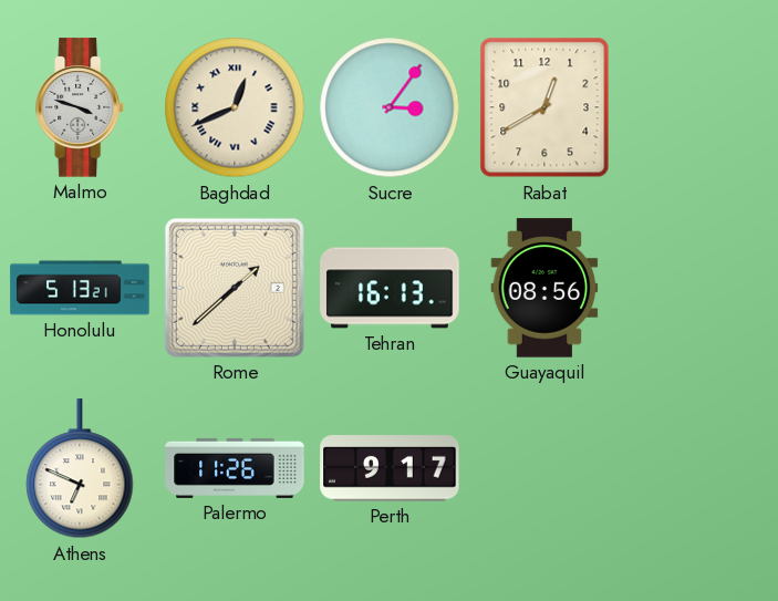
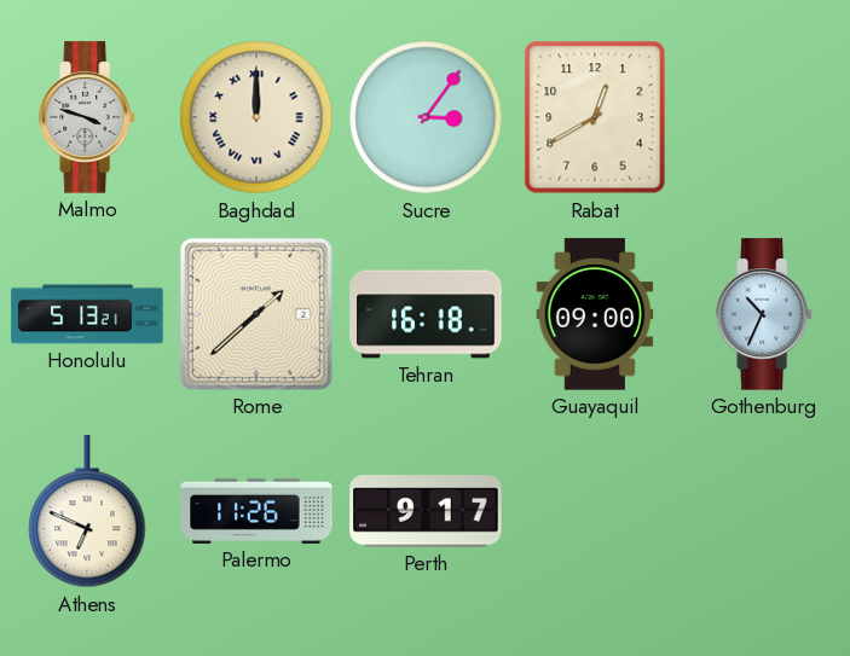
Baghdad: 12:41 -> 12:00
Tehran: 16:13 -> 16:18
Guayaquil: 08:56 -> 09:00
Gothenburg: none -> 10:34
